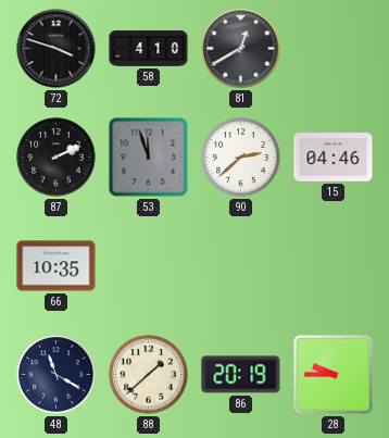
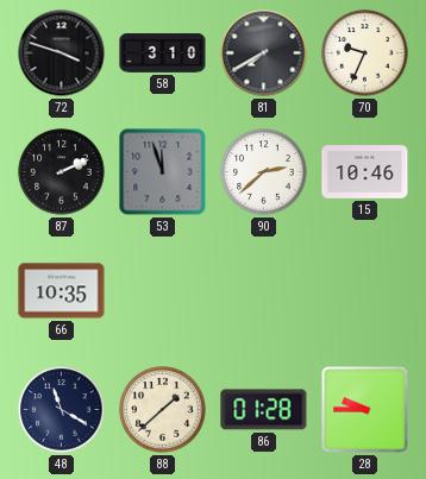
58: 4:10 -> 3:10
81: 12:40 -> 7:40
70: none -> 9:34
15: 04:46 -> 10:46
86: 20:19 -> 01:28
